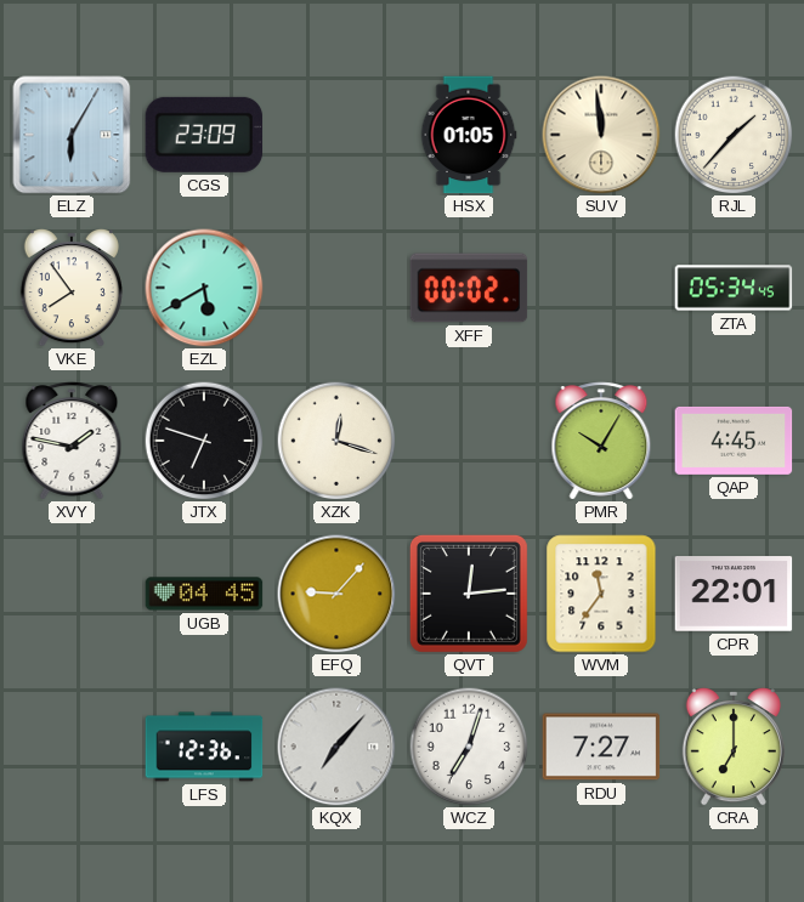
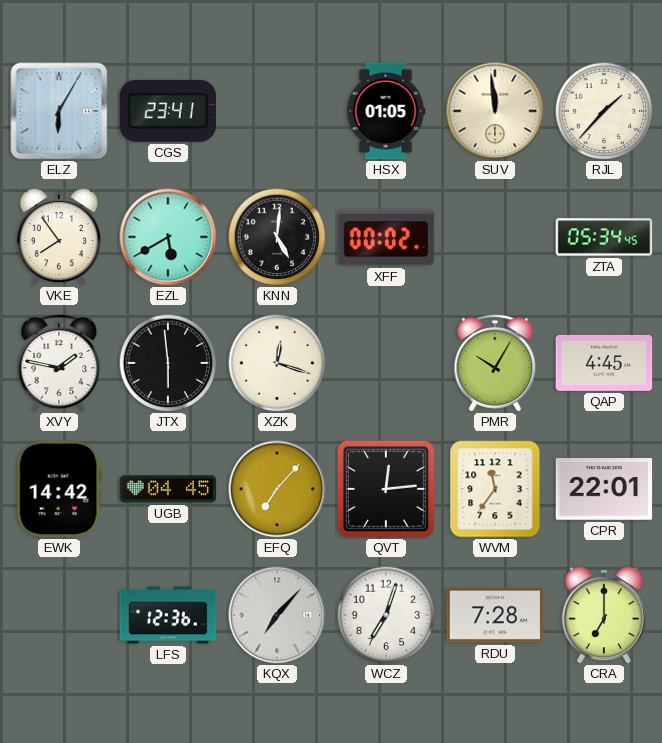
CGS: 23:09 -> 23:41
KNN: none -> 5:01
JTX: 6:48 -> 5:59
EWK: none -> 14:42
EFQ: 9:07 -> 7:07
RDU: 7:27 -> 7:28
